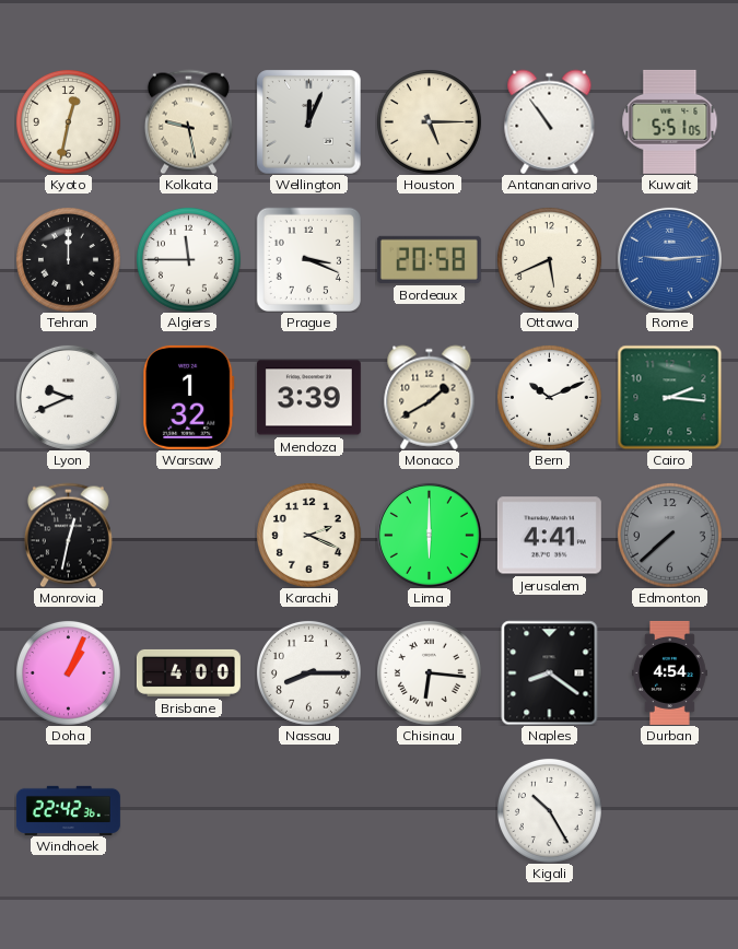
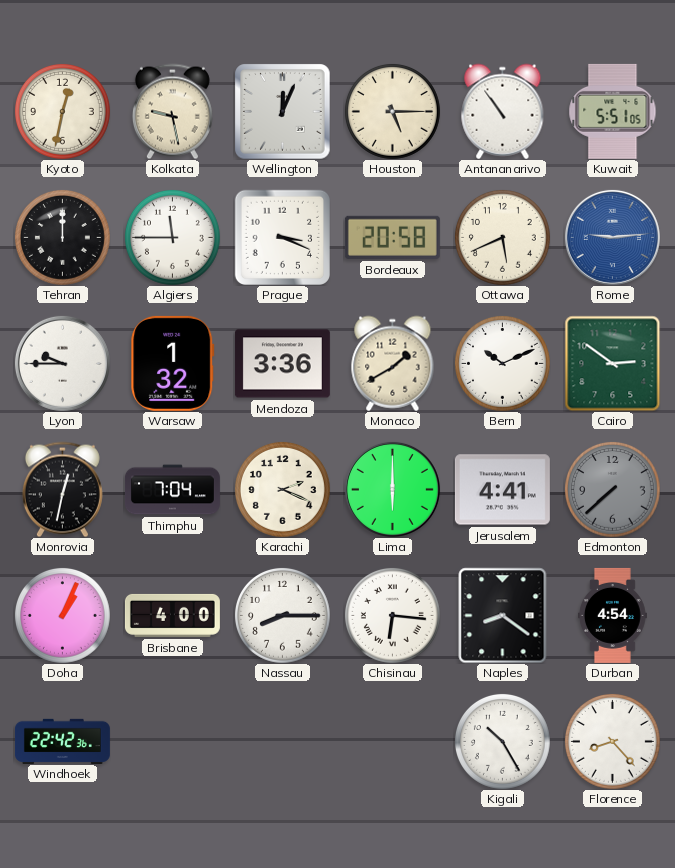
Lyon: 9:41 -> 9:45
Mendoza: 3:39 -> 3:36
Cairo: 2:16 -> 2:51
Thimphu: none -> 7:04
Florence: none -> 8:23
